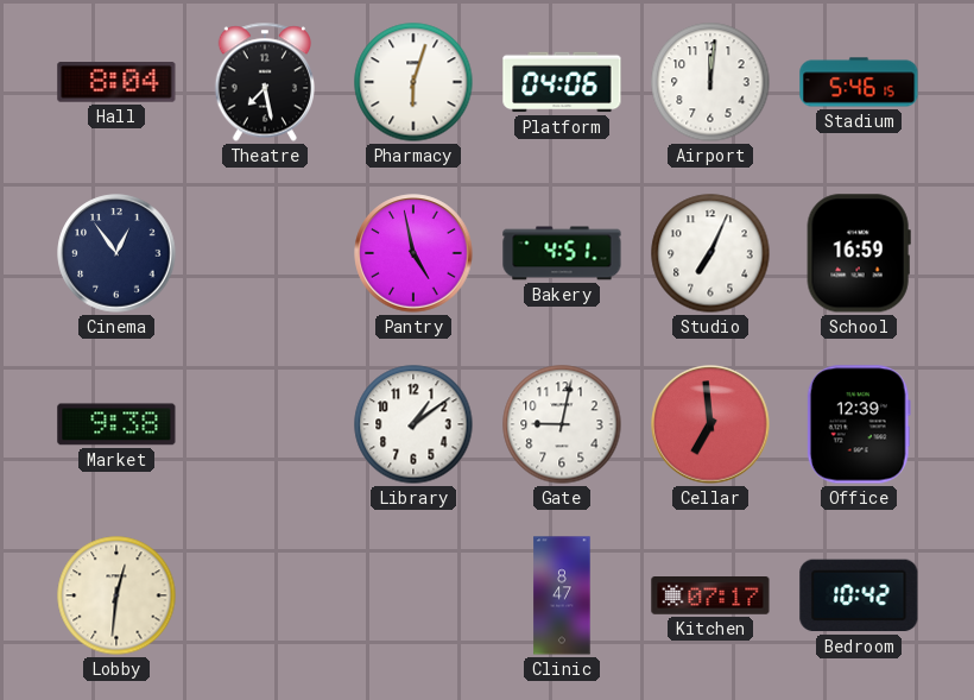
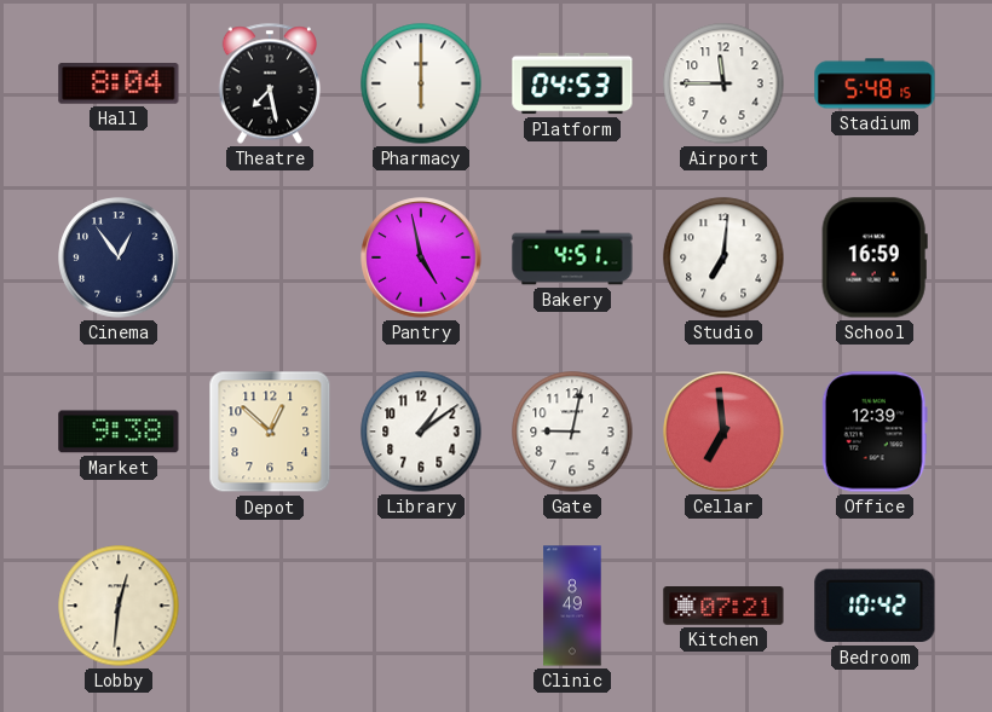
Pharmacy: 6:03 -> 6:00
Platform: 04:06 -> 04:53
Airport: 12:01 -> 11:45
Stadium: 5:46 -> 5:48
Studio: 7:04 -> 7:01
Depot: none -> 12:52
Clinic: 8:47 -> 8:49
Kitchen: 07:17 -> 07:21
